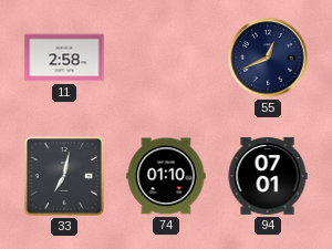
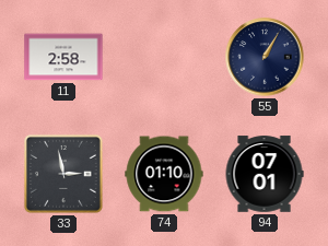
55: 12:41 -> 1:05
33: 7:02 -> 2:58
